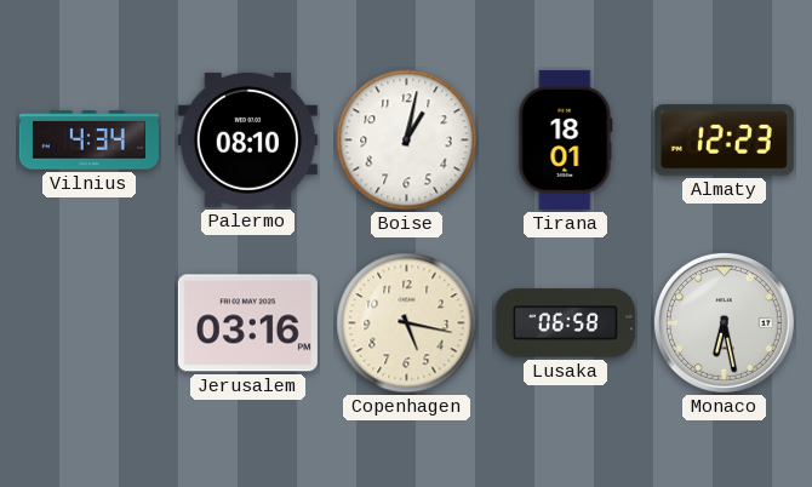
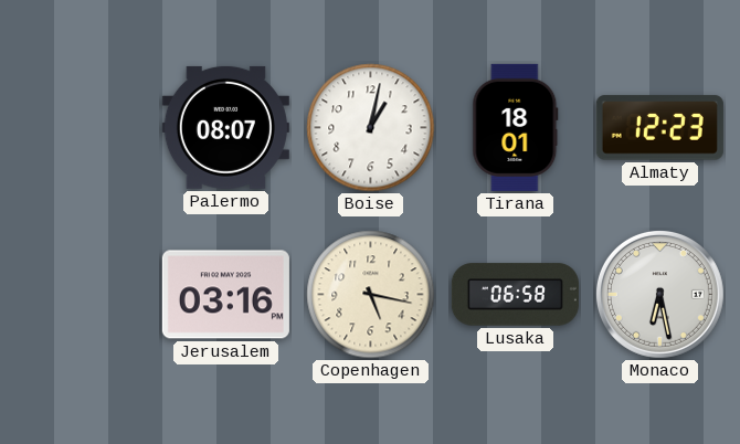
Vilnius: 4:34 -> none
Palermo: 08:10 -> 08:07
